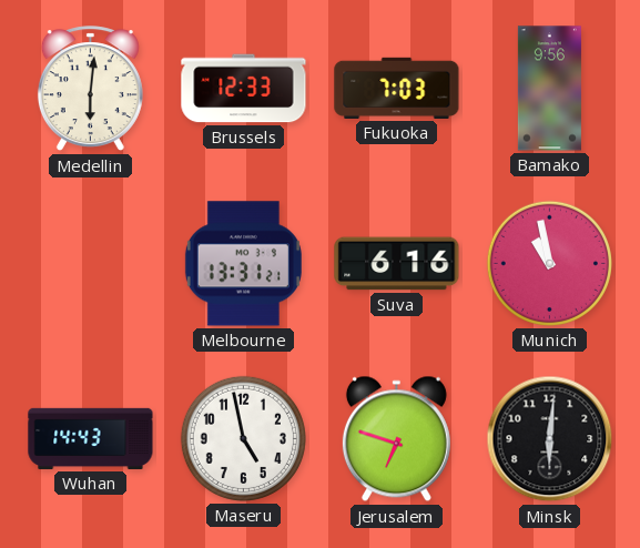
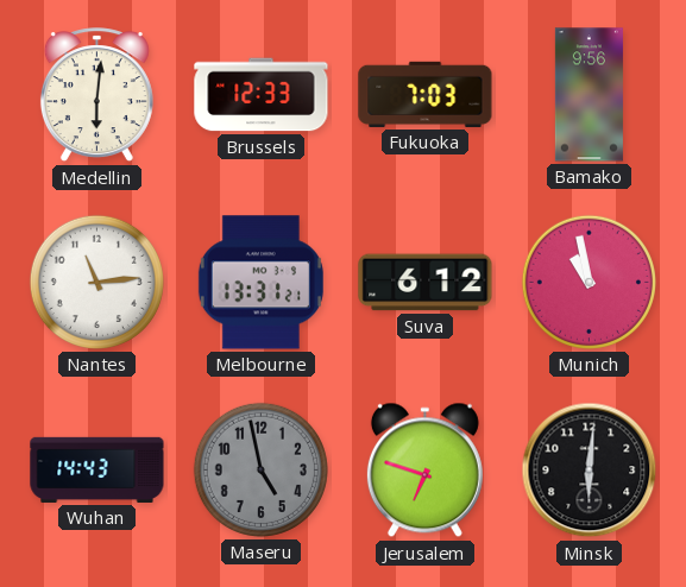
Nantes: none -> 11:14
Suva: 6:16 -> 6:12
Maseru dial: white -> grey
